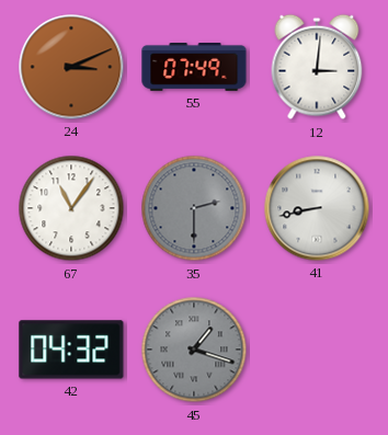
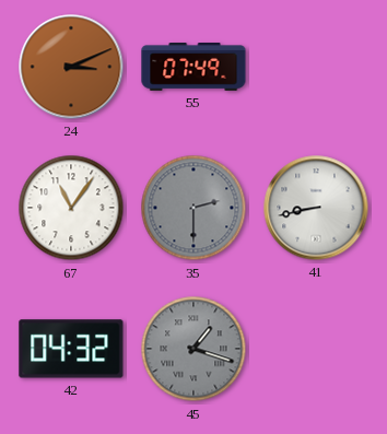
12: 3:01 -> none
